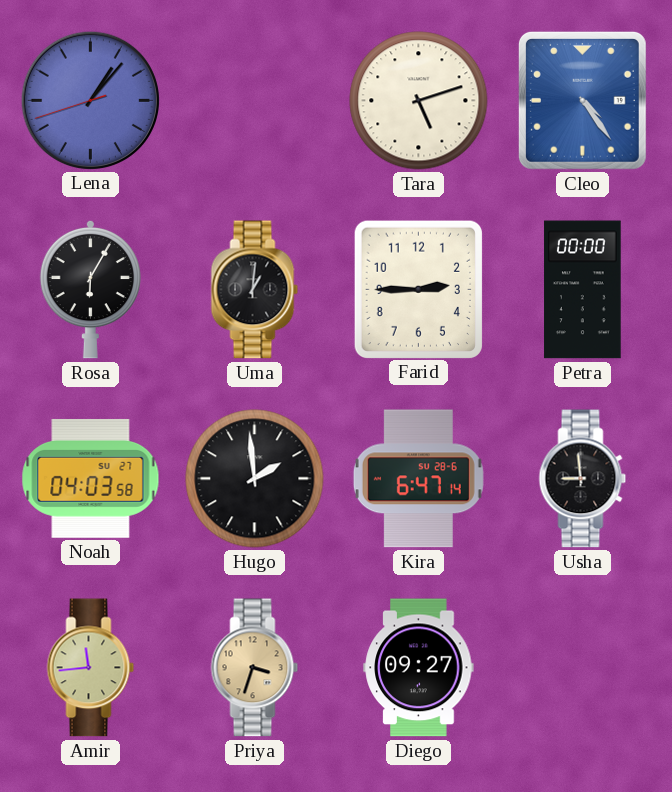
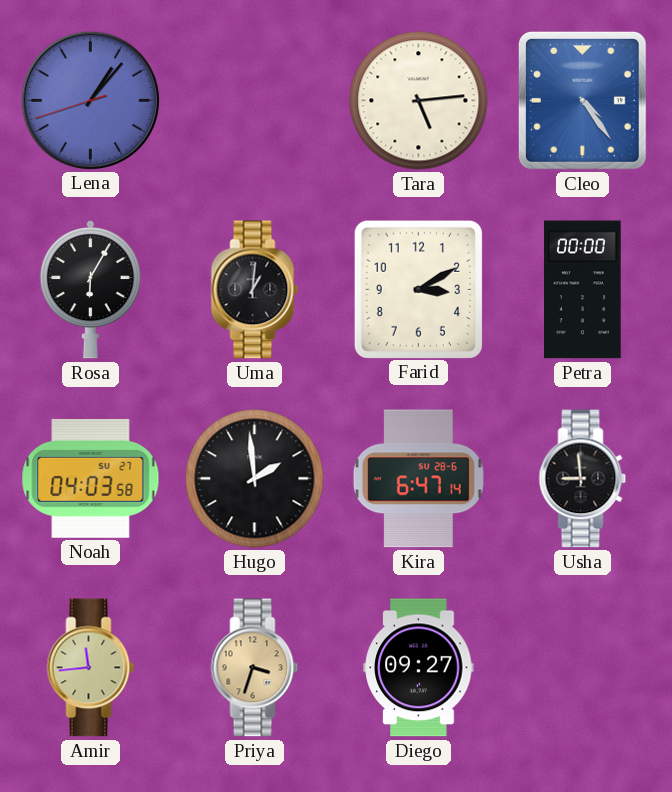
Tara: 5:12 -> 5:14
Farid: 2:45 -> 3:10
